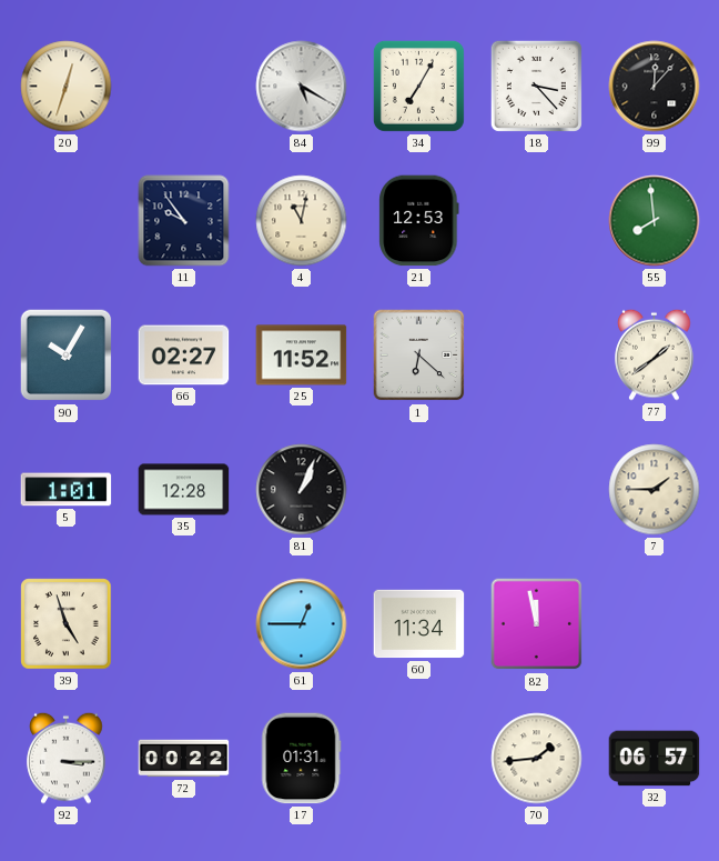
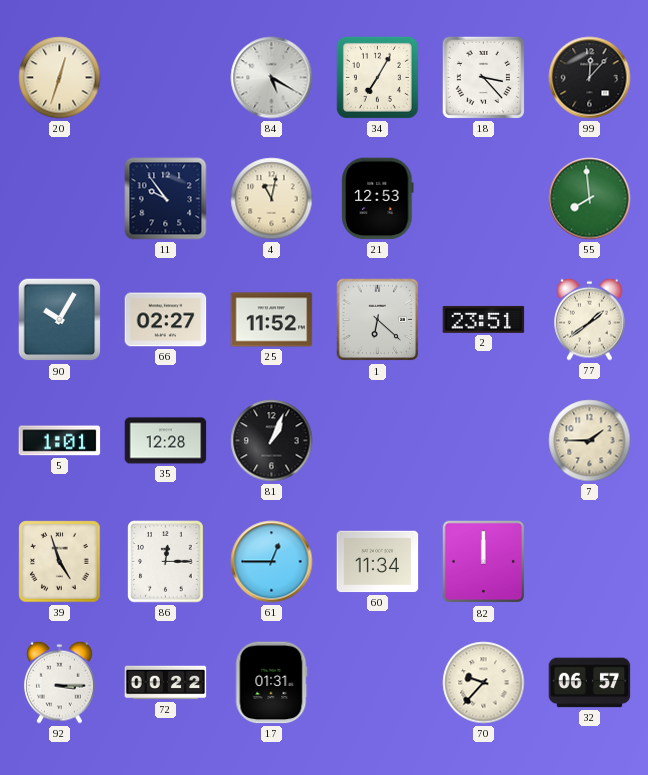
2: none -> 23:51
86: none -> 12:15
82: 11:58 -> 12:00
70: 1:44 -> 9:37
